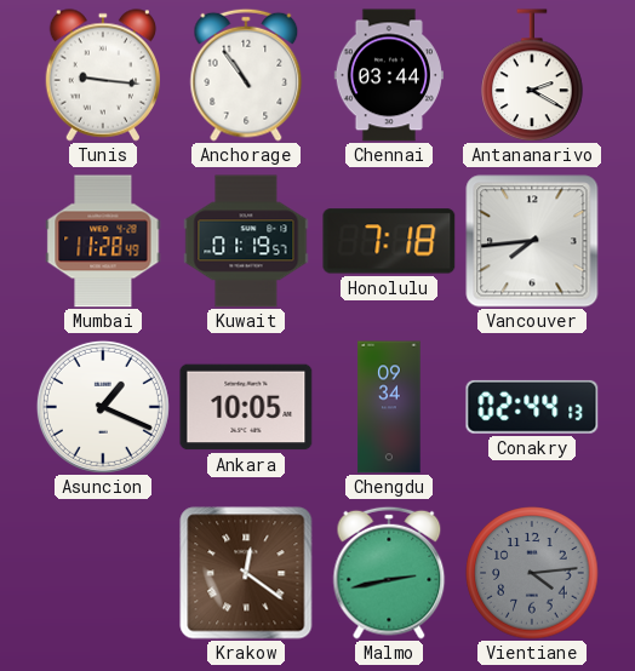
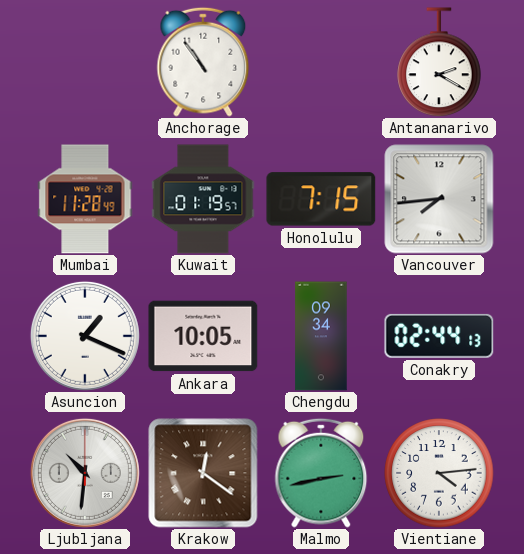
Tunis: 9:16 -> none
Chennai: 03:44 -> none
Honolulu: 7:18 -> 7:15
Ljubljana: none -> 10:31
Vientiane dial: grey -> white
